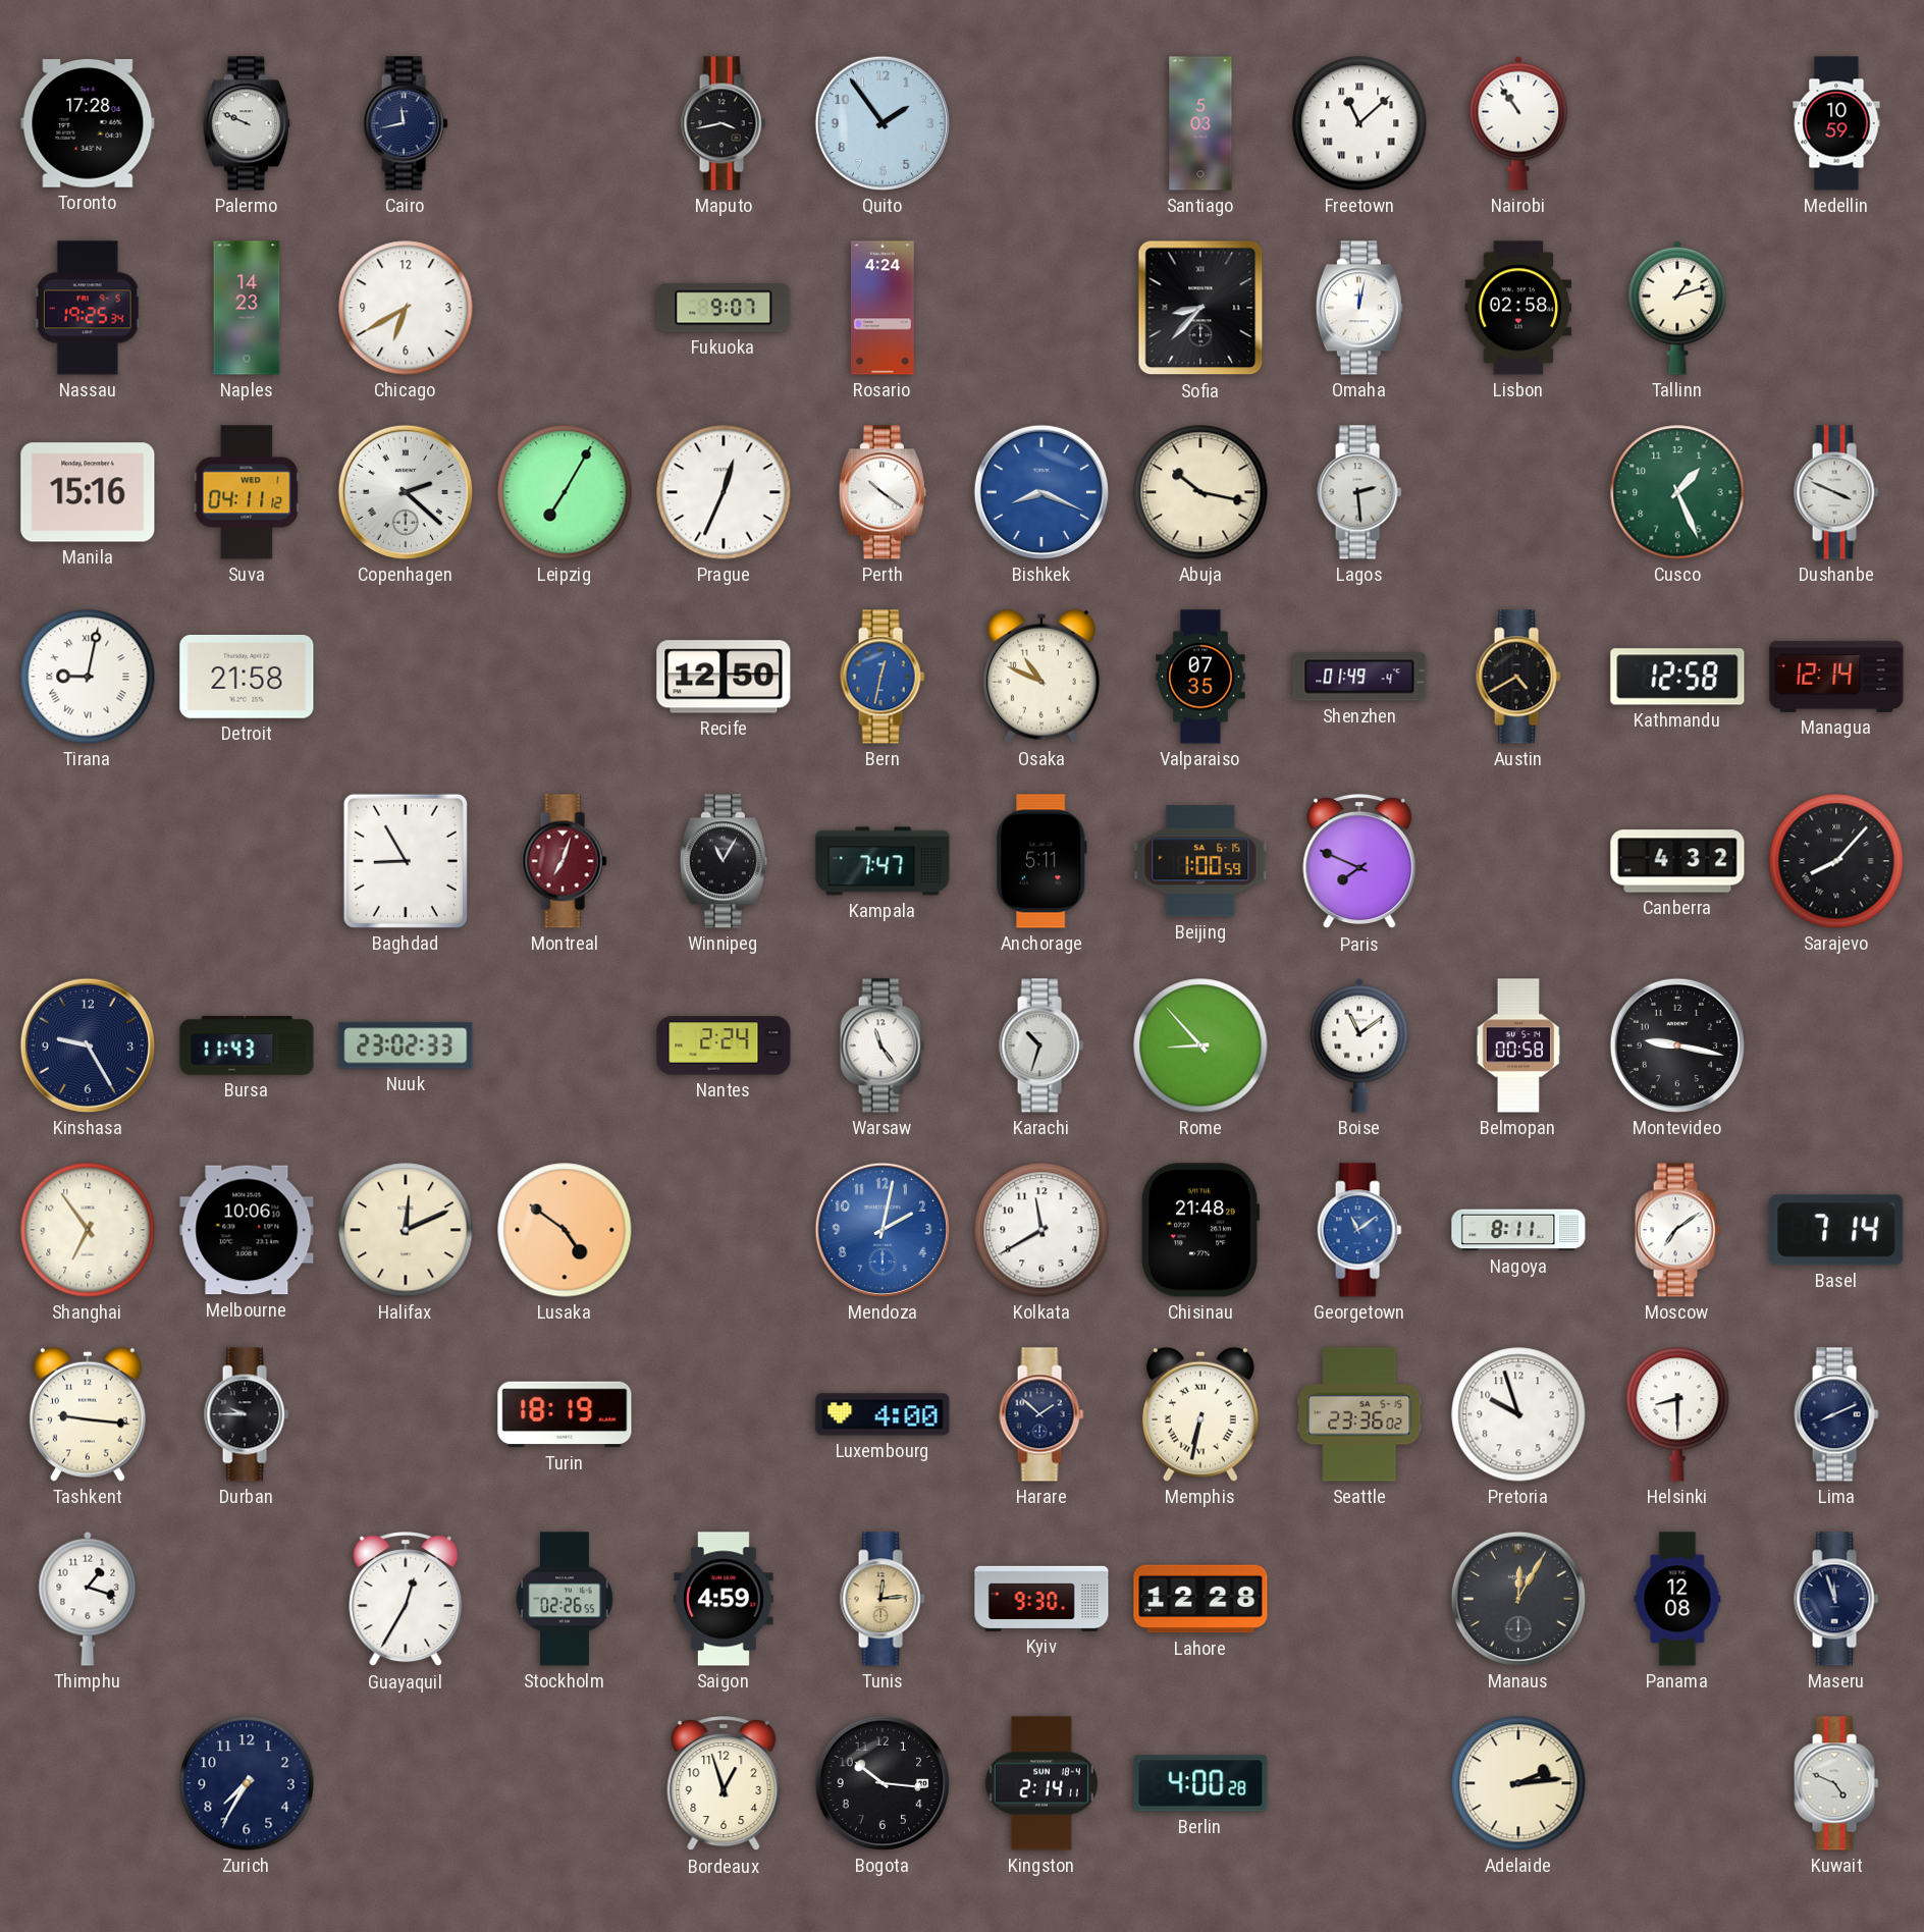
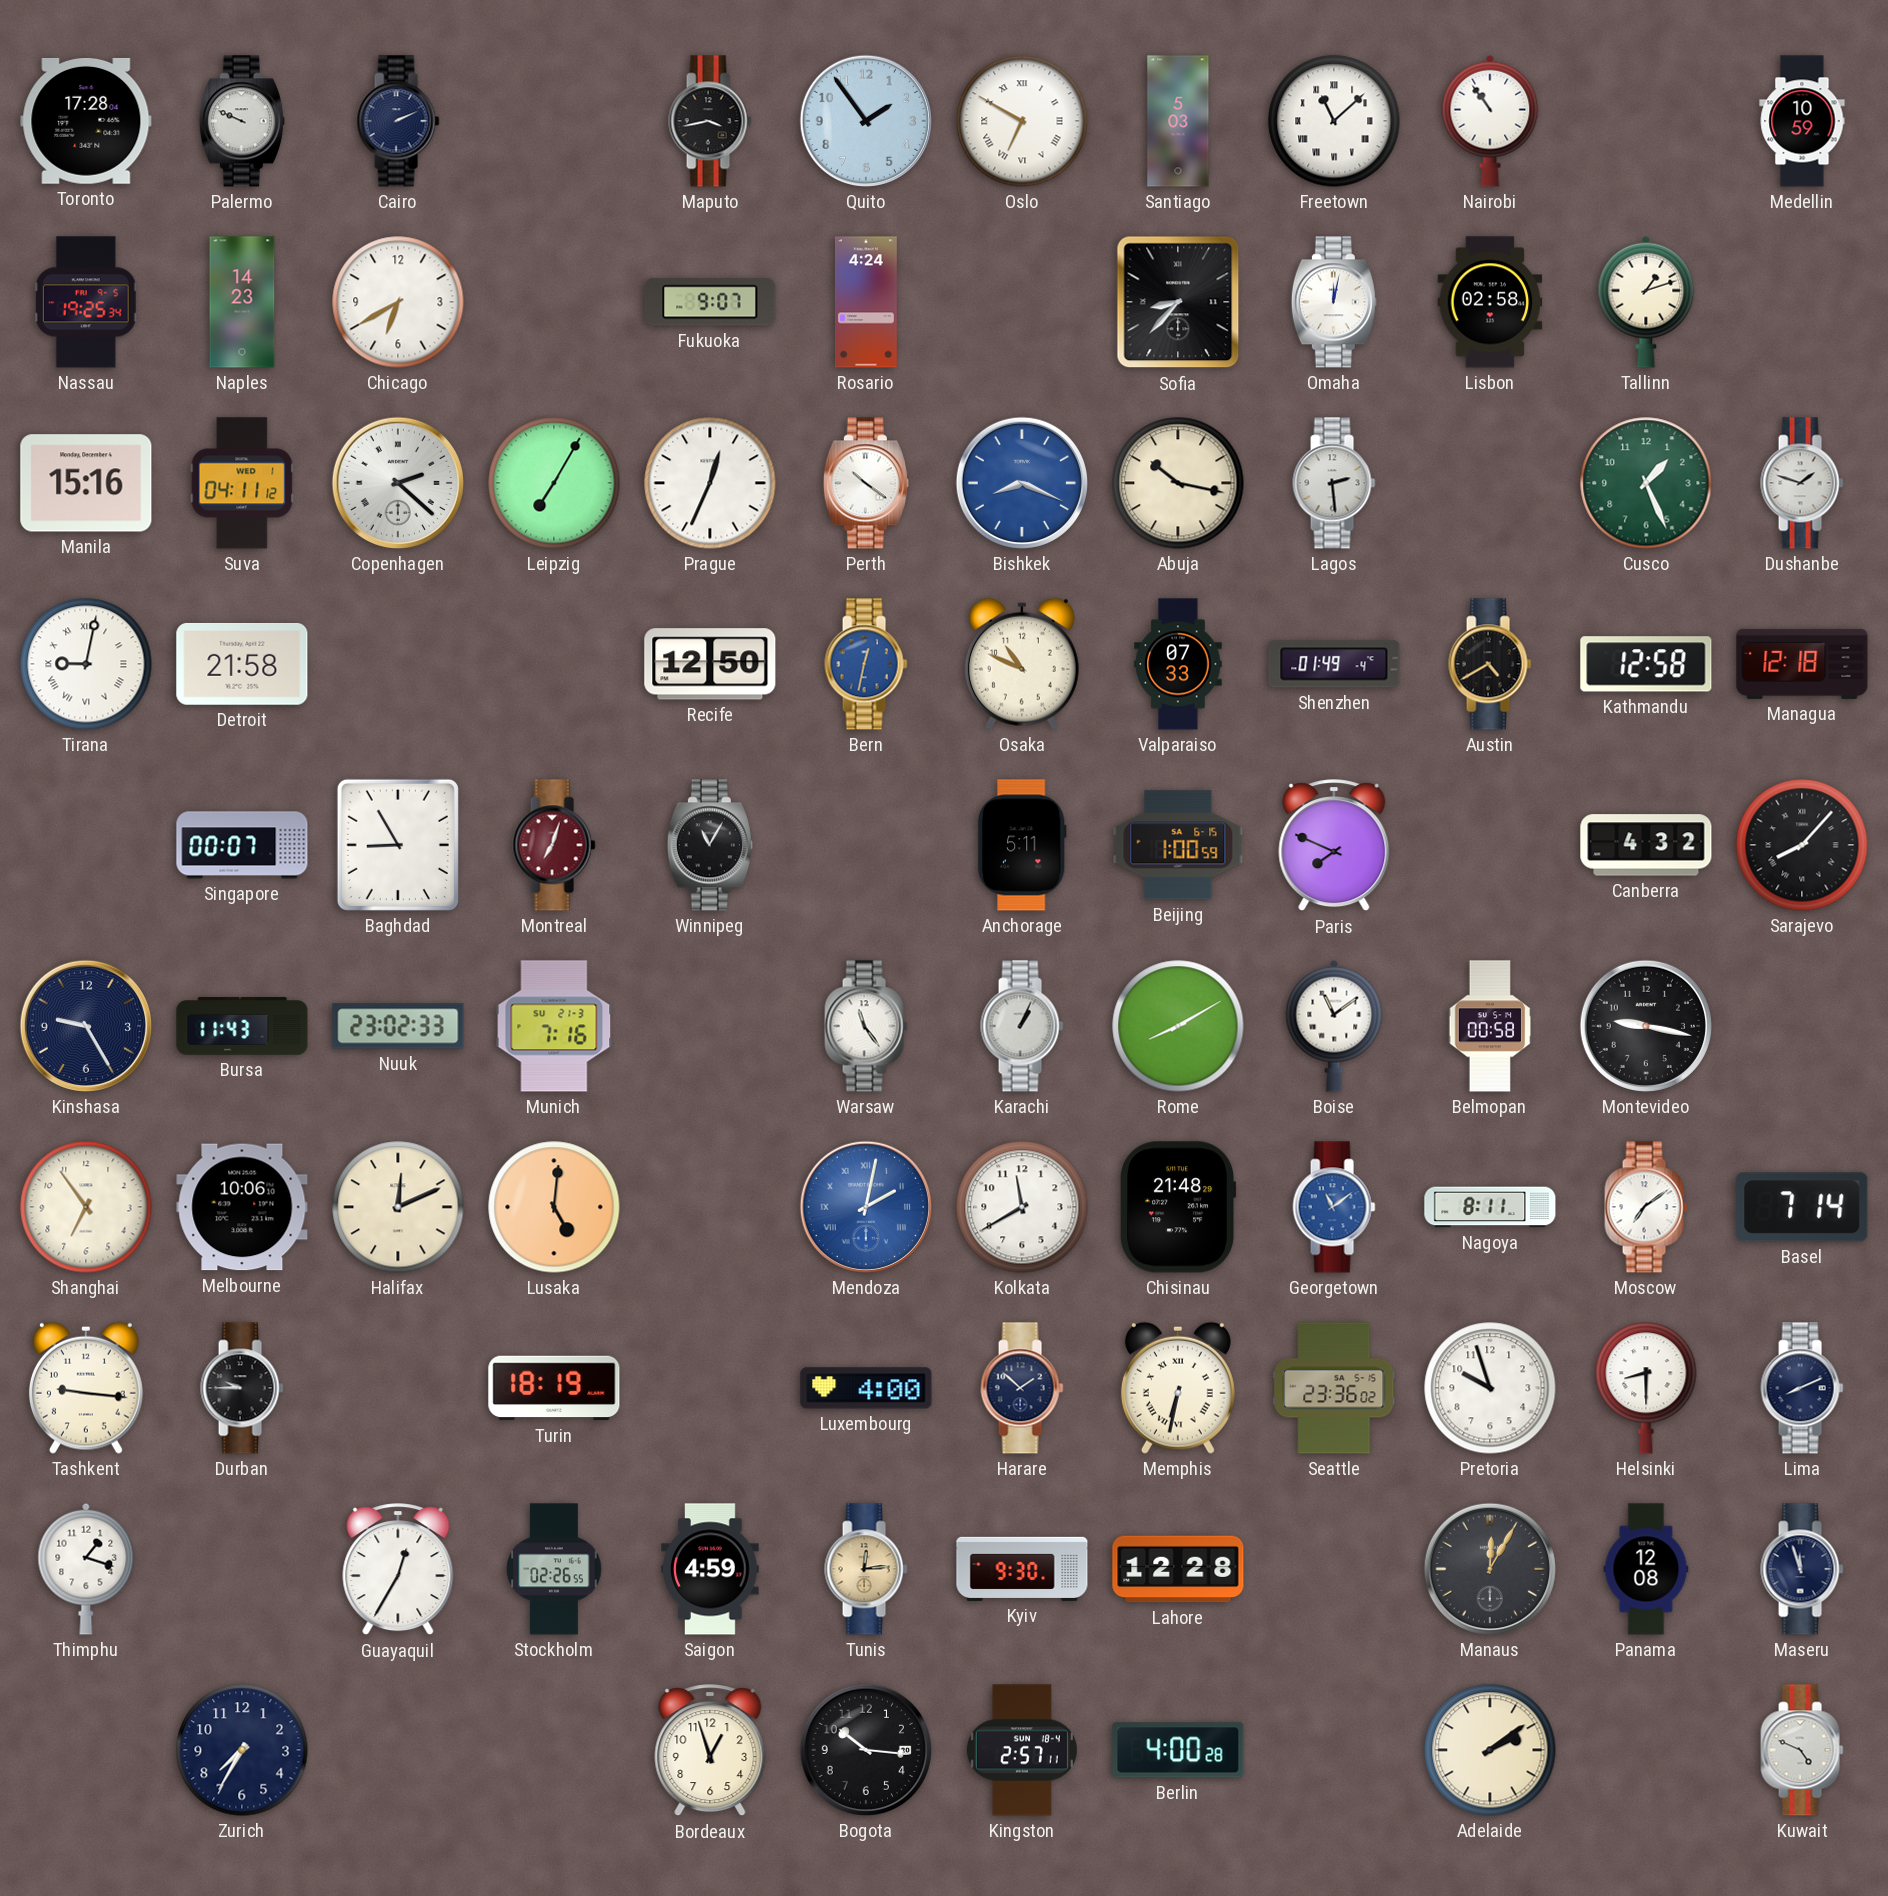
Cairo: 11:43 -> 2:11
Oslo: none -> 6:50
Dushanbe: 3:49 -> 1:48
Valparaiso: 07:35 -> 07:33
Managua: 12:14 -> 12:18
Singapore: none -> 00:07
Kampala: 7:47 -> none
Munich: none -> 7:16
Nantes: 2:24 -> none
Karachi: 10:33 -> 1:04
Rome: 8:53 -> 8:10
Lusaka: 4:51 -> 5:01
Mendoza numerals: Arabic -> Roman
Kingston: 2:14 -> 2:57
Adelaide: 2:14 -> 2:09
